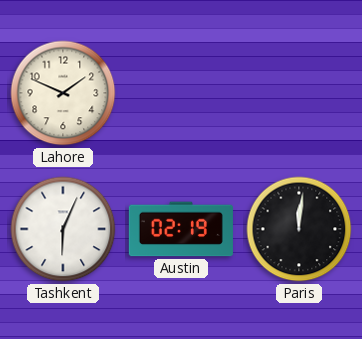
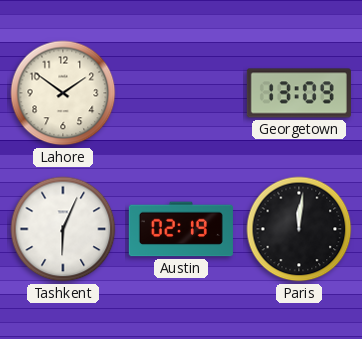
Lahore: 1:49 -> 1:51
Georgetown: none -> 13:09
